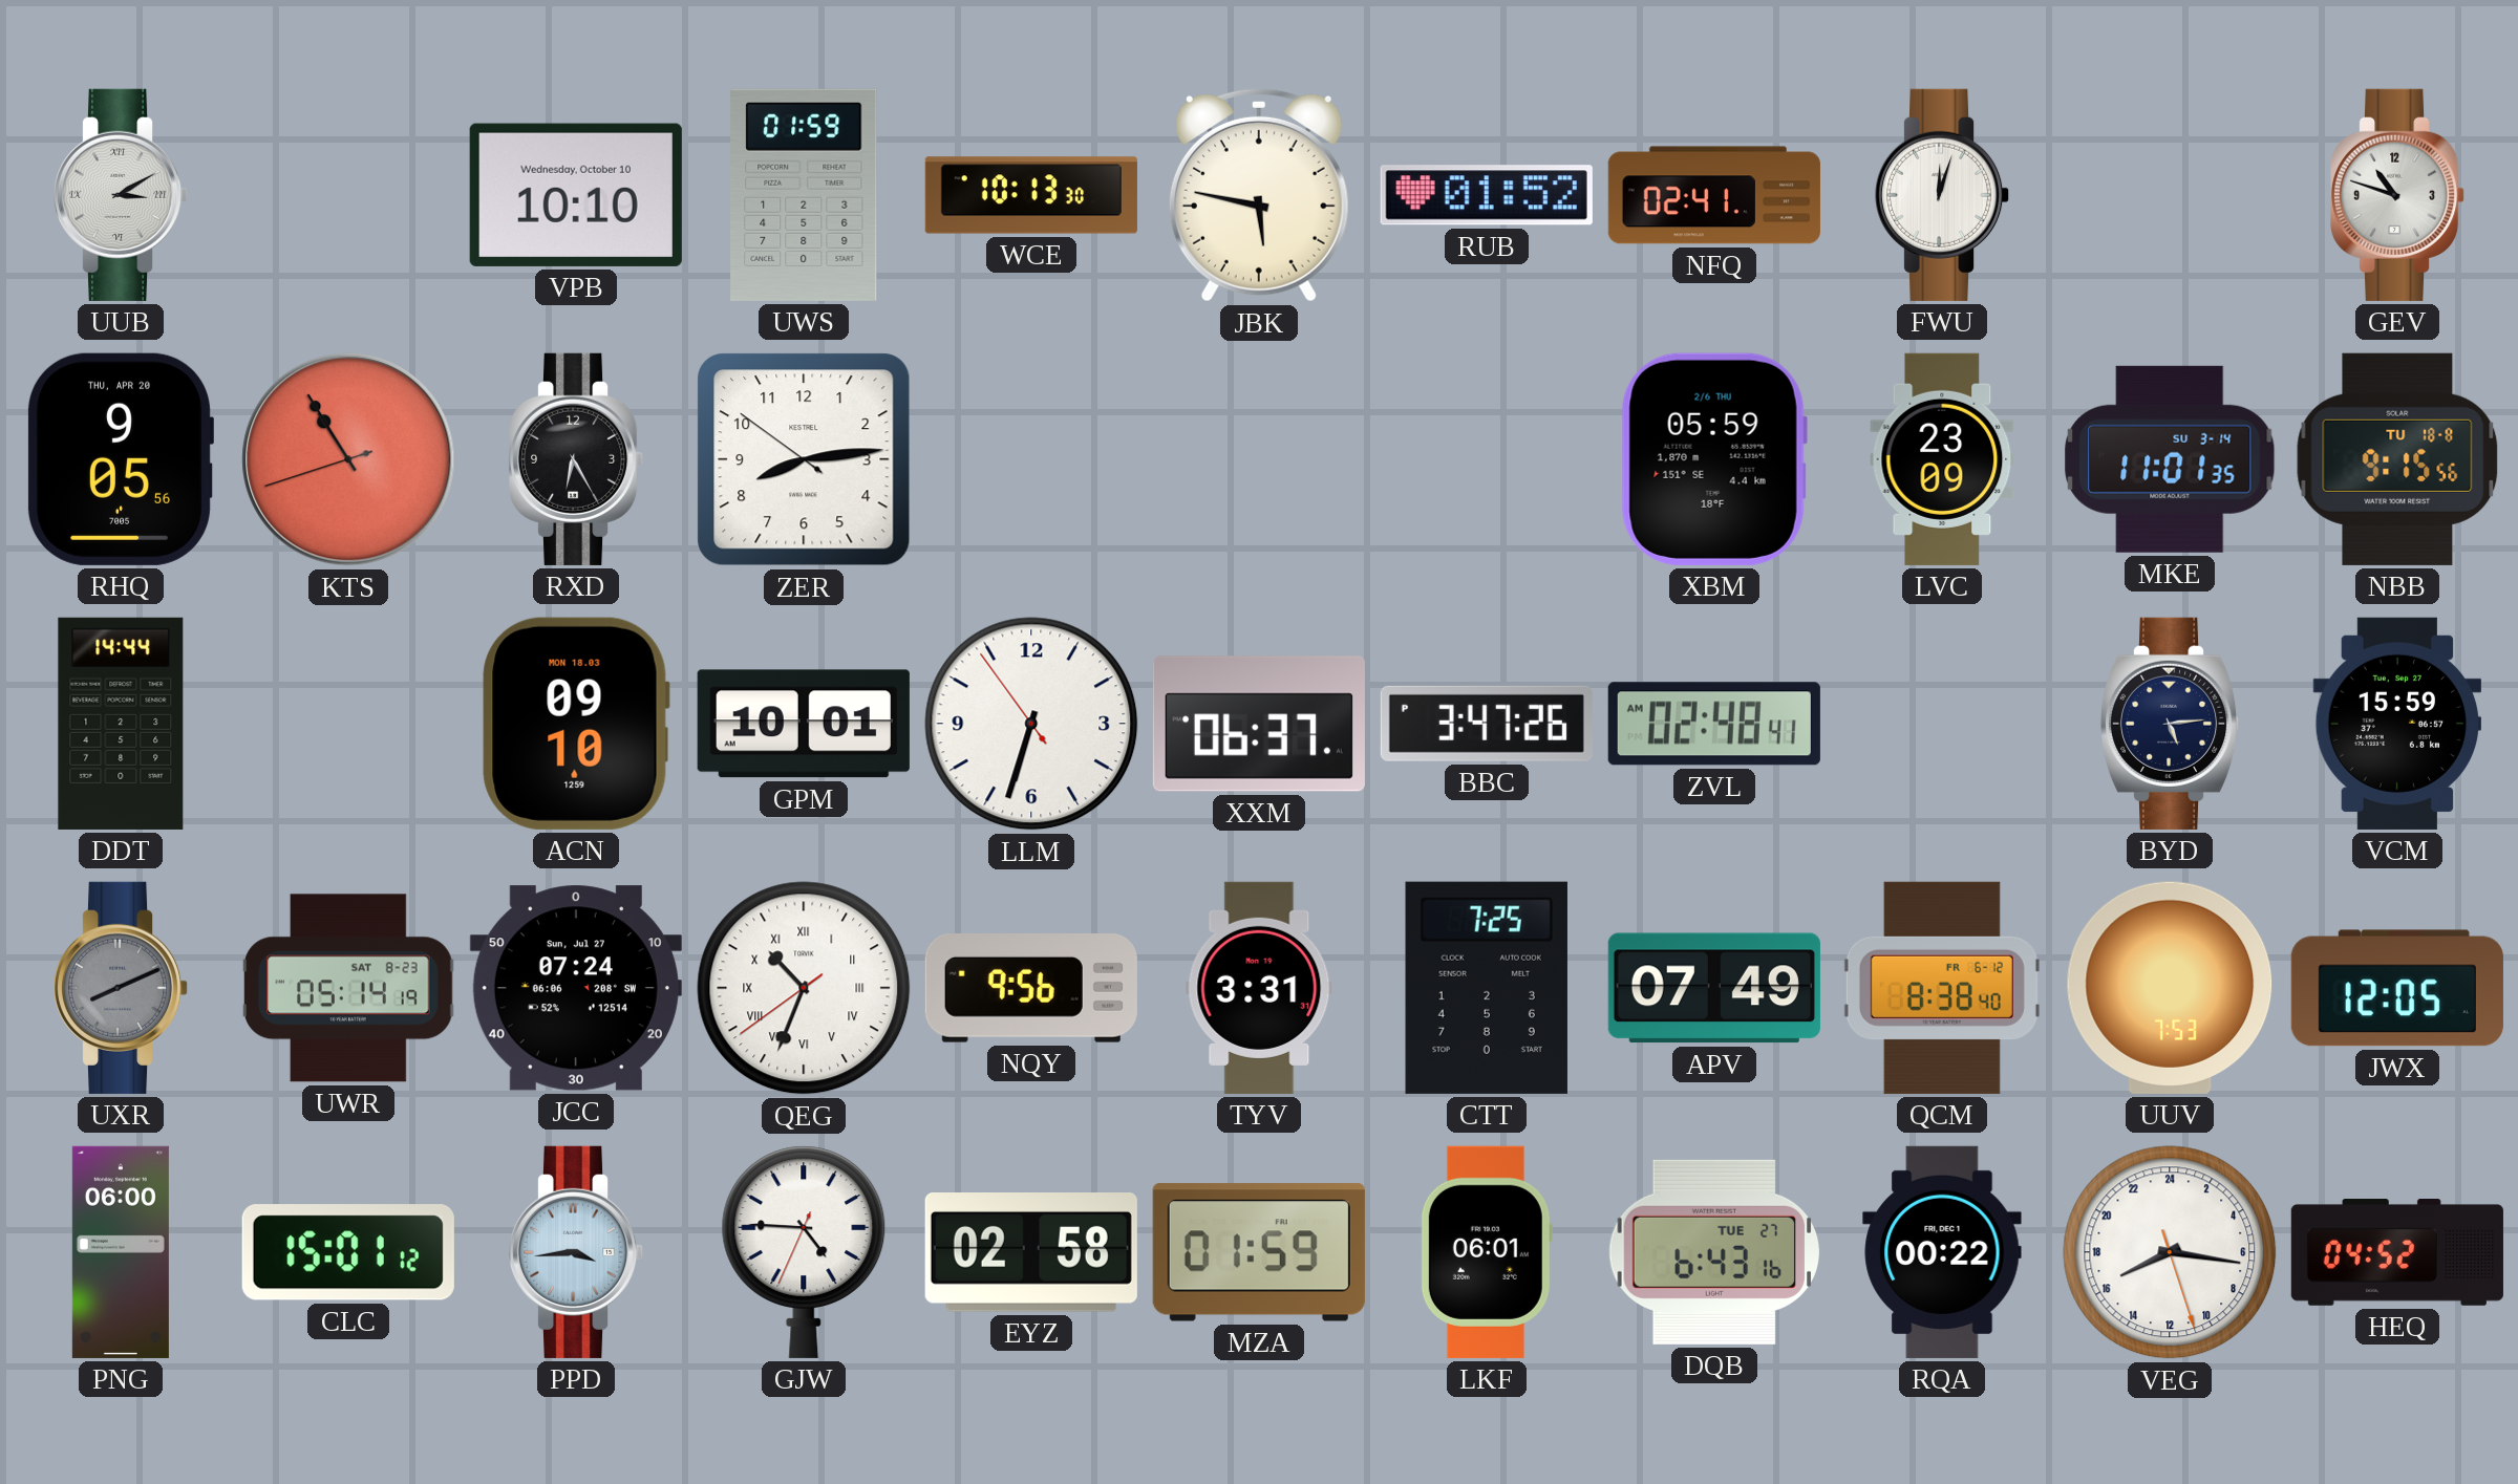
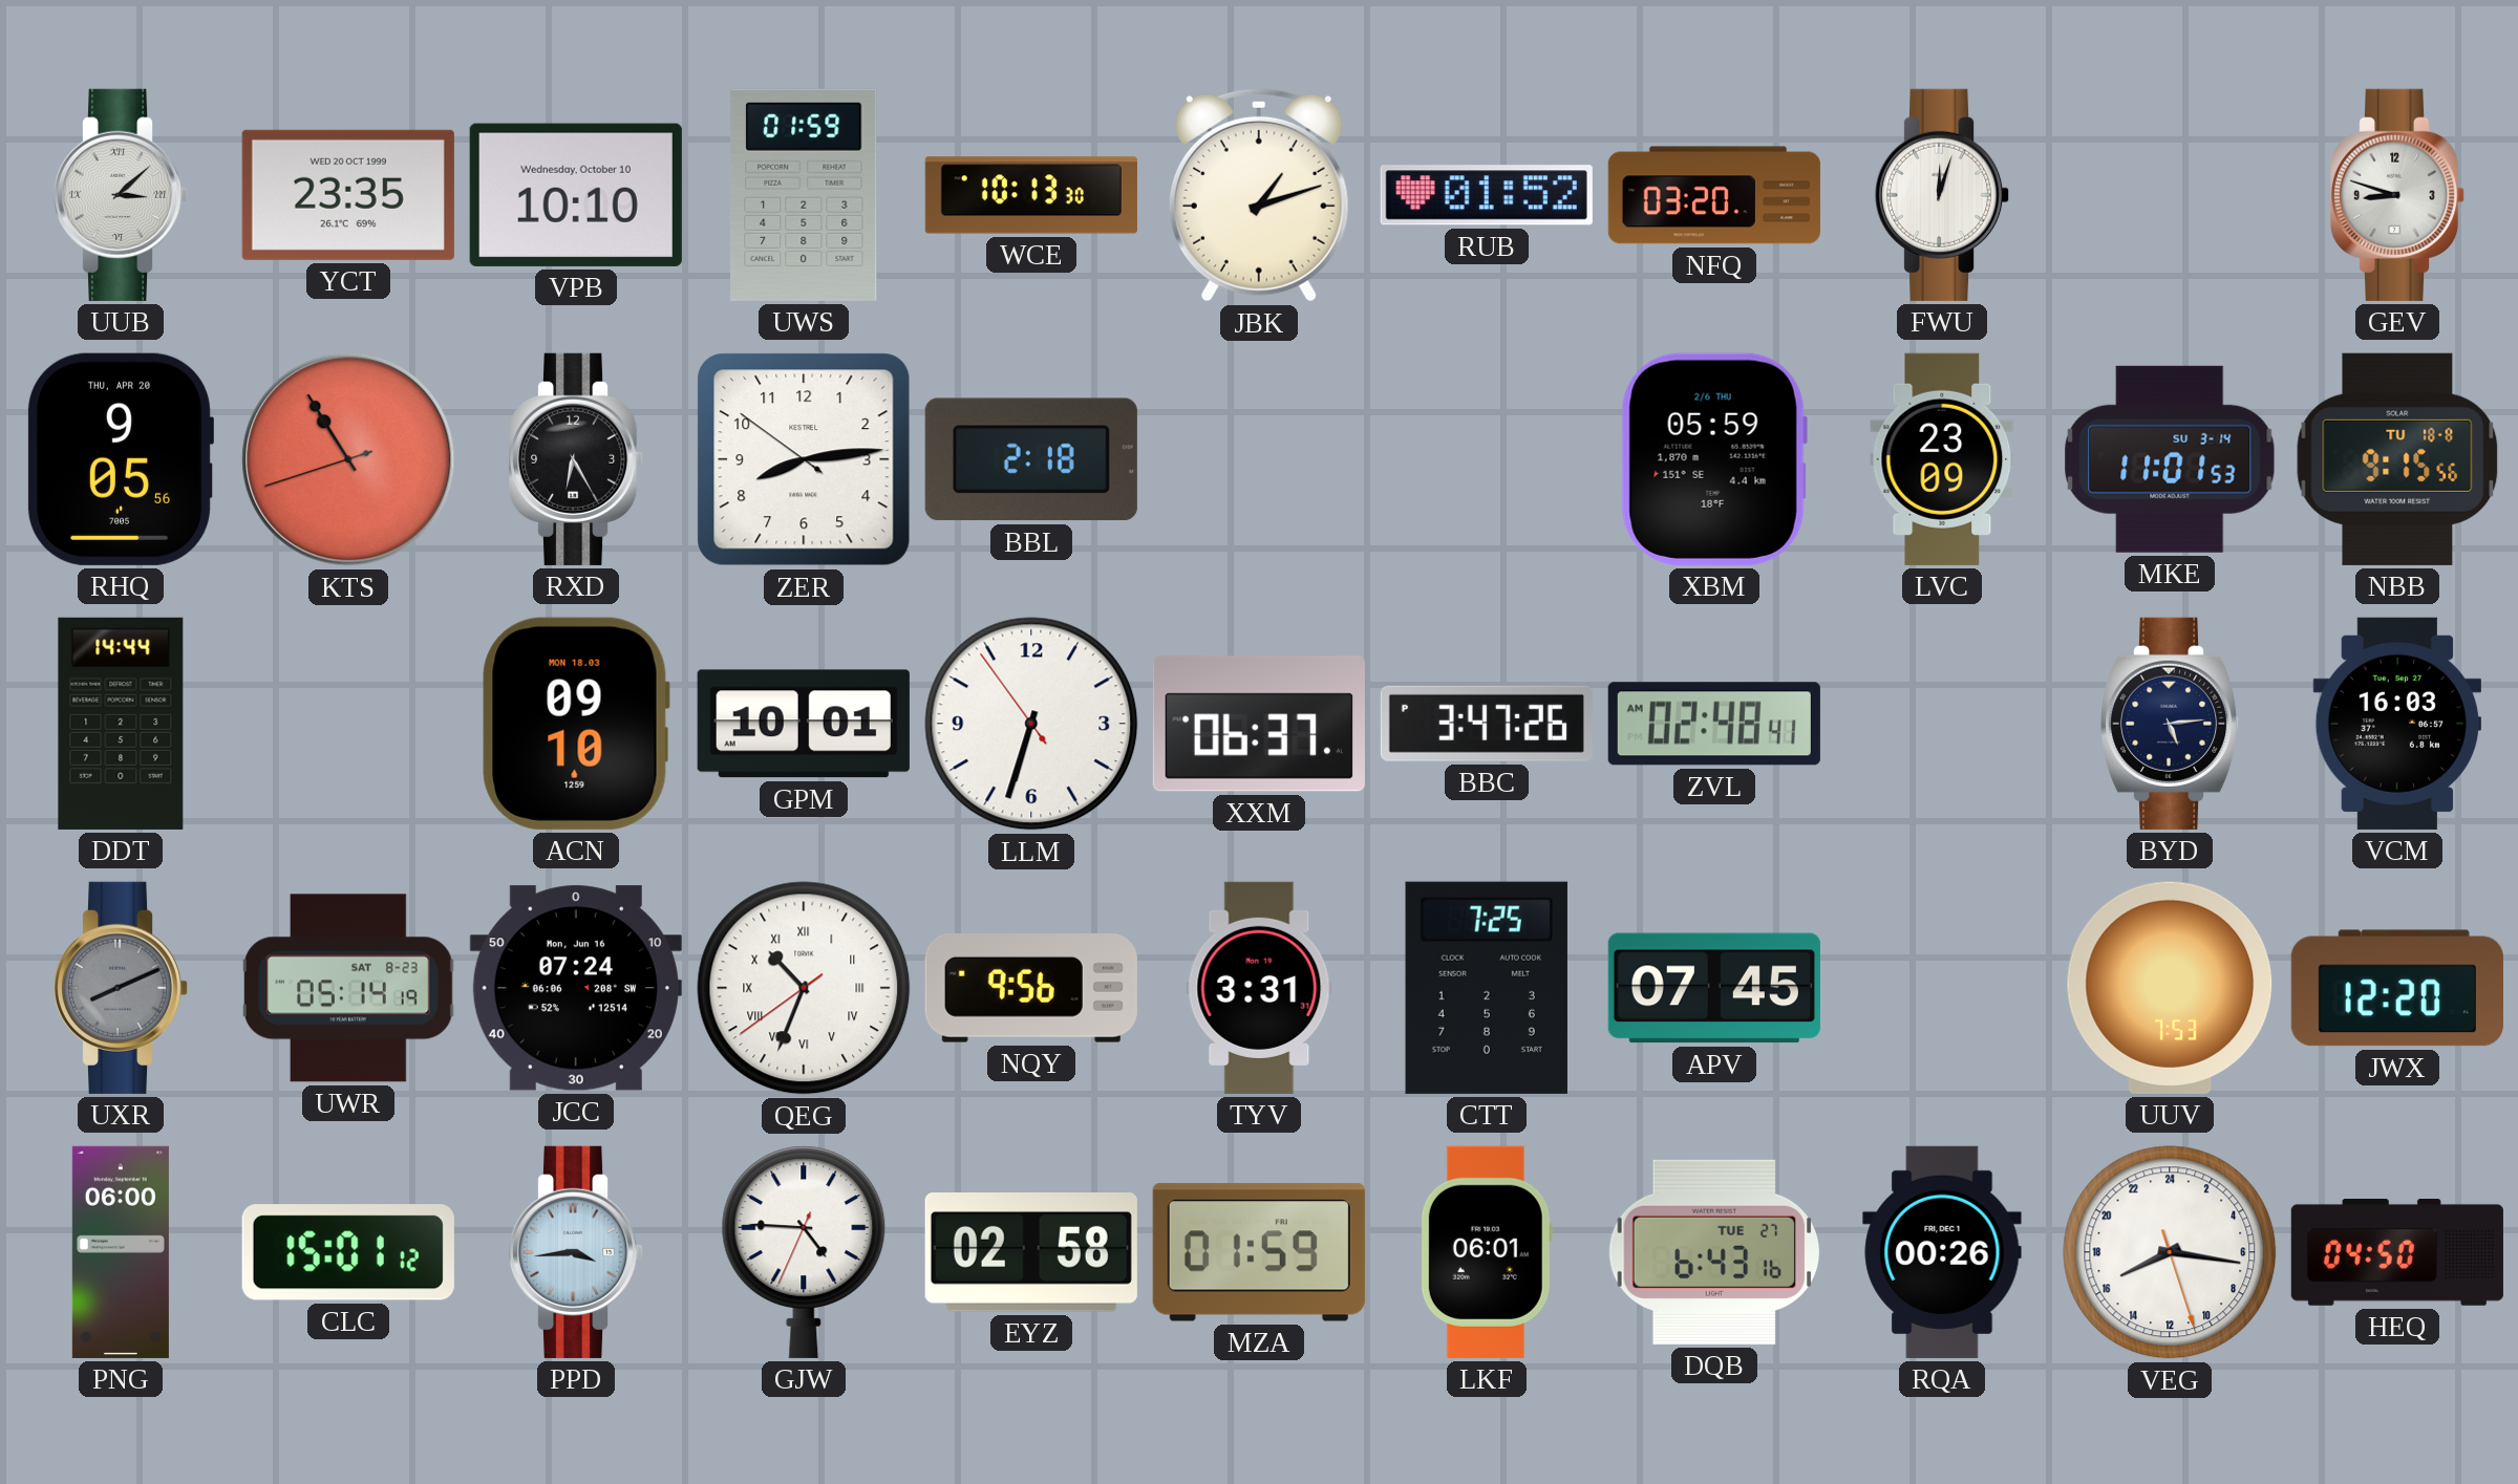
UUB: 3:10 -> 3:08
YCT: none -> 23:35
JBK: 5:47 -> 1:12
NFQ: 02:41 -> 03:20
GEV: 10:48 -> 8:48
BBL: none -> 2:18
MKE: 11:01:35 -> 11:01:53
VCM: 15:59 -> 16:03
JCC date: Sun, Jul 27 -> Mon, Jun 16
APV: 07:49 -> 07:45
QCM: 8:38 -> none
JWX: 12:05 -> 12:20
RQA: 00:22 -> 00:26
HEQ: 04:52 -> 04:50
